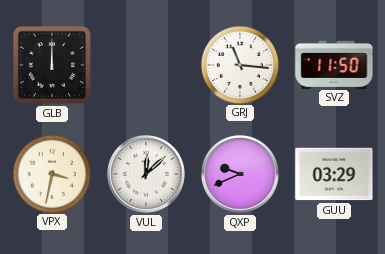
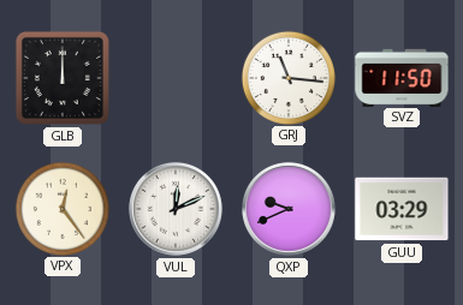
VPX: 3:32 -> 12:24
VUL: 12:08 -> 12:11
